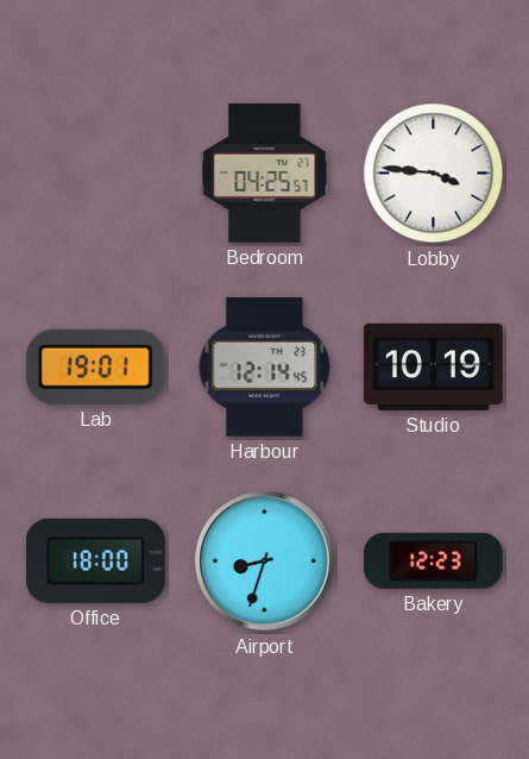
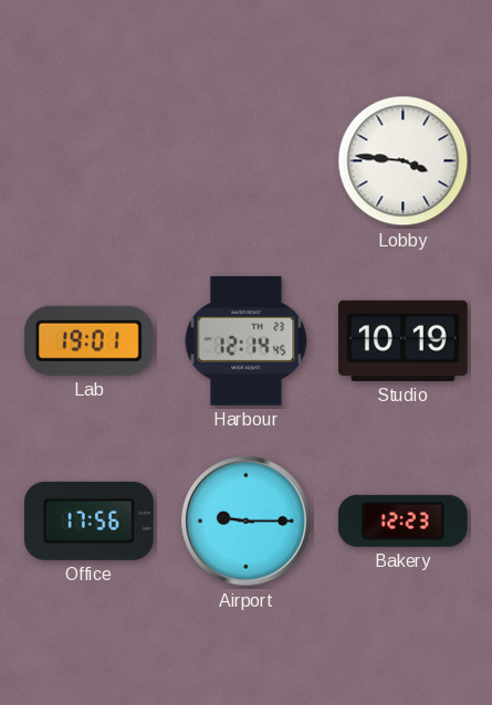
Bedroom: 04:25 -> none
Office: 18:00 -> 17:56
Airport: 8:33 -> 9:15
